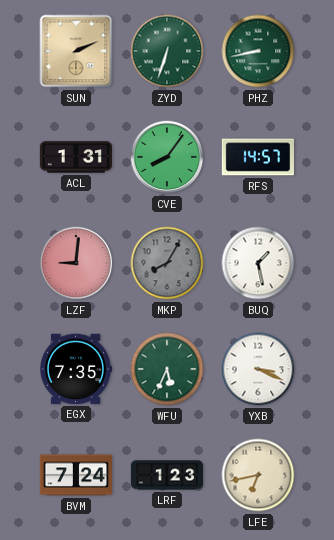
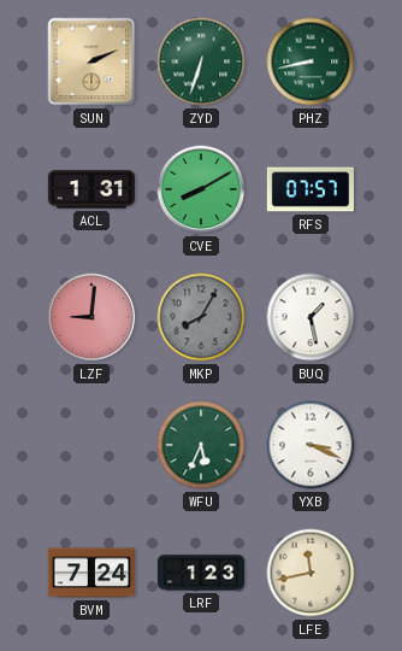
CVE: 8:06 -> 8:10
RFS: 14:57 -> 07:57
EGX: 7:35 -> none
LFE: 6:43 -> 11:43
